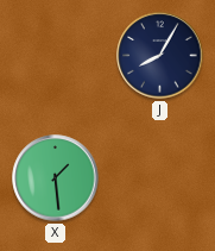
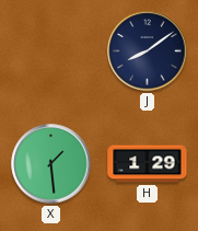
J: 8:05 -> 8:09
H: none -> 1:29
